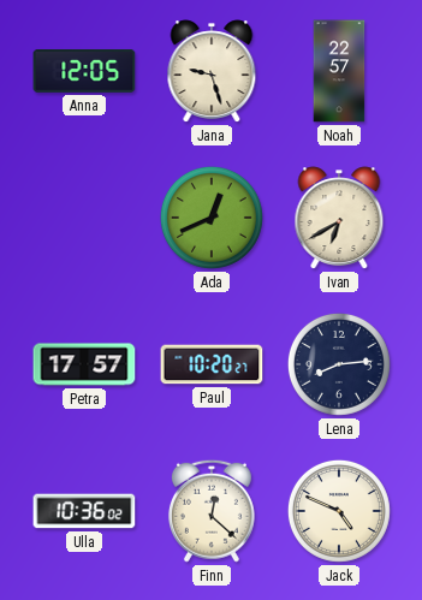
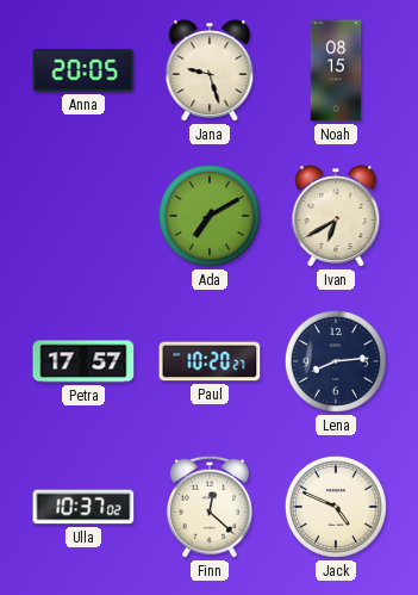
Anna: 12:05 -> 20:05
Noah: 22:57 -> 08:15
Ada: 12:41 -> 7:10
Ulla: 10:36 -> 10:37
